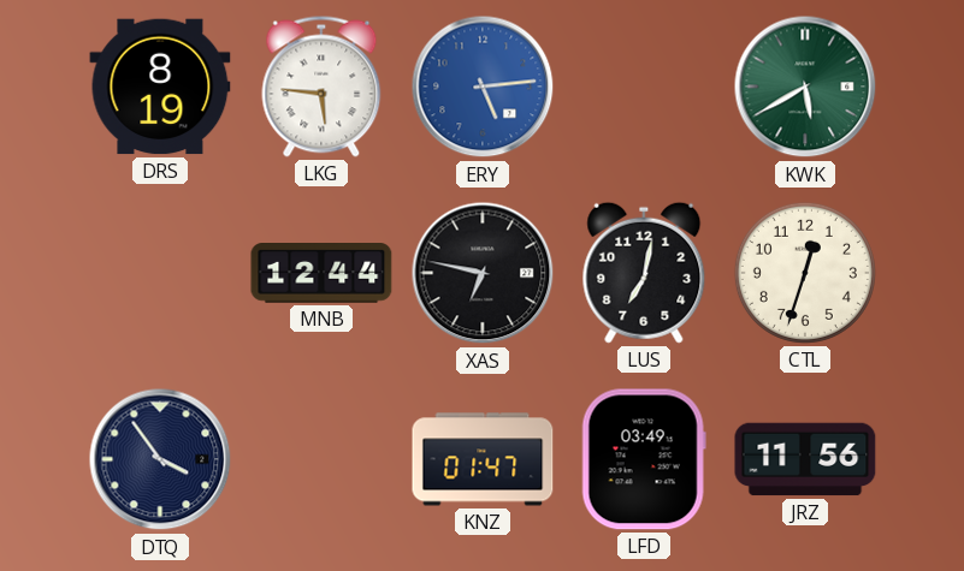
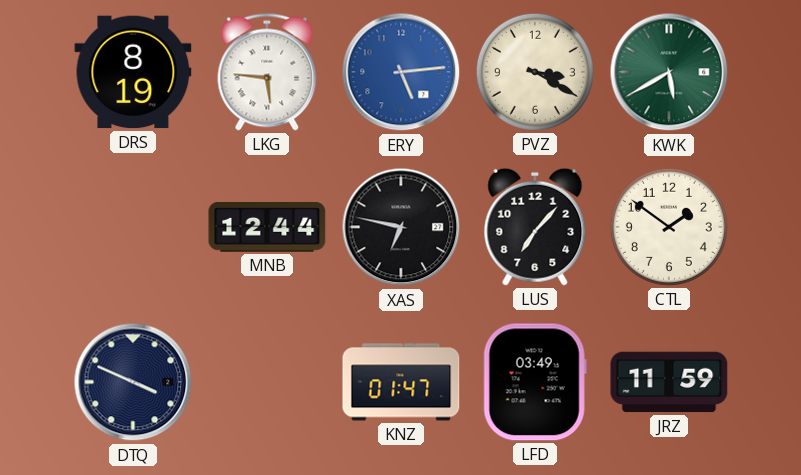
PVZ: none -> 3:20
LUS: 7:02 -> 7:07
CTL: 12:33 -> 1:51
DTQ: 3:54 -> 3:49
JRZ: 11:56 -> 11:59
